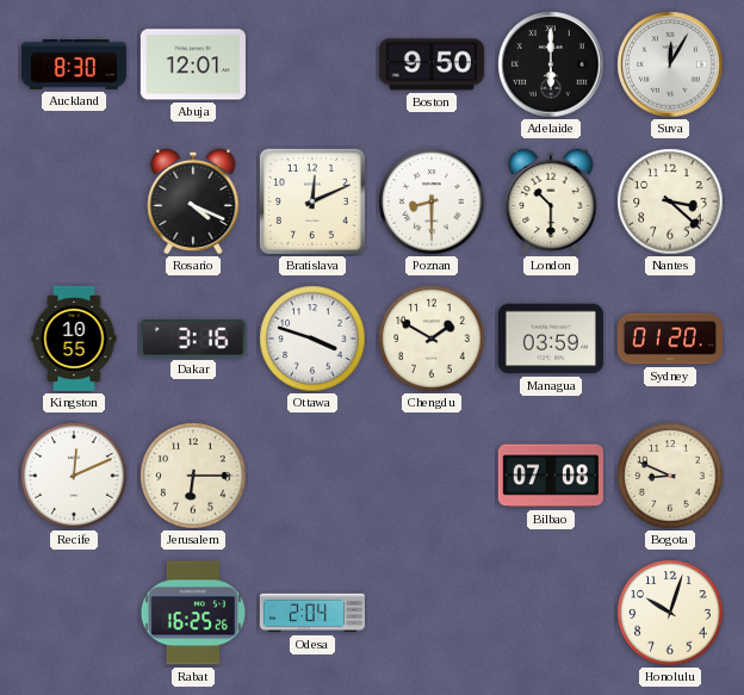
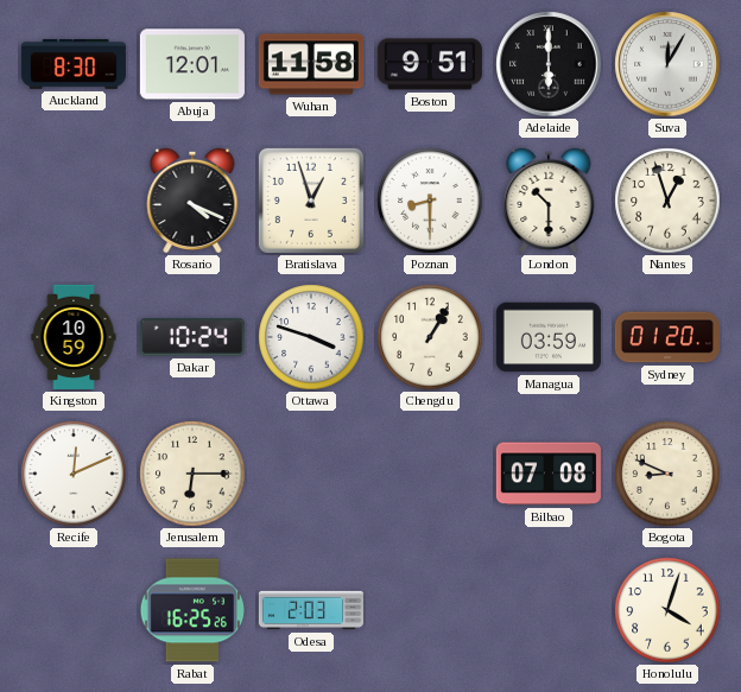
Wuhan: none -> 11:58
Boston: 9:50 -> 9:51
Bratislava: 12:11 -> 12:57
Nantes: 3:22 -> 12:57
Kingston: 10:55 -> 10:59
Dakar: 3:16 -> 10:24
Chengdu: 1:50 -> 1:05
Odesa: 2:04 -> 2:03
Honolulu: 10:03 -> 4:03
